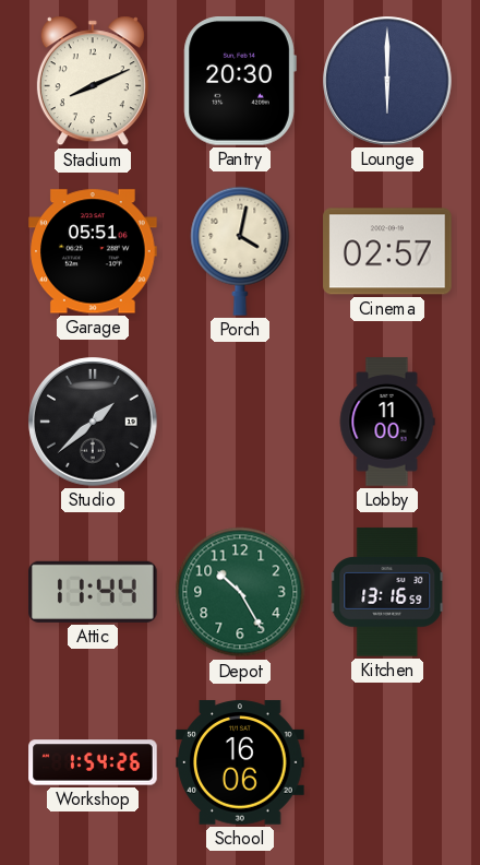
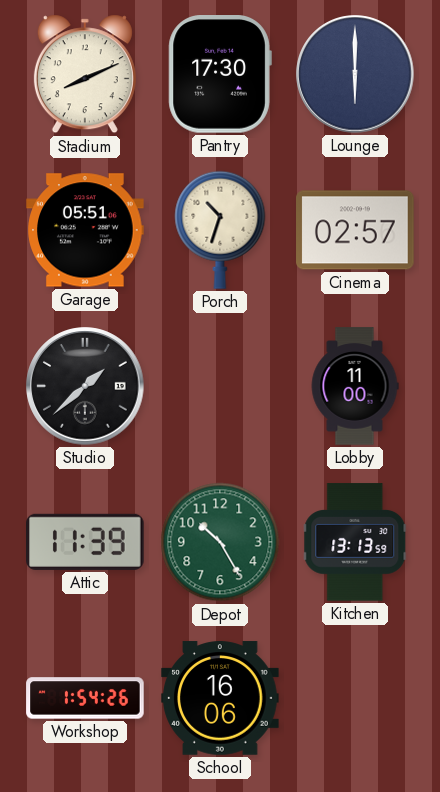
Pantry: 20:30 -> 17:30
Porch: 4:02 -> 10:33
Attic: 11:44 -> 11:39
Kitchen: 13:16 -> 13:13
